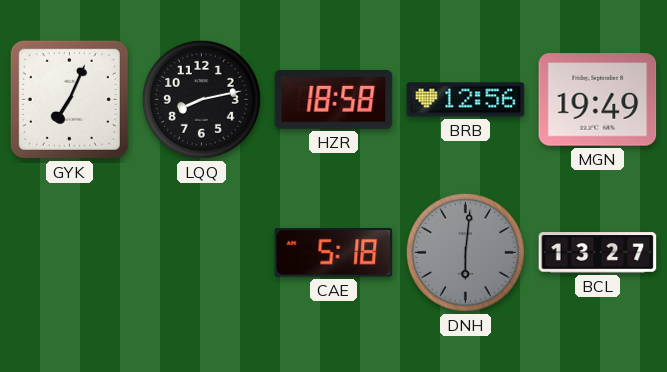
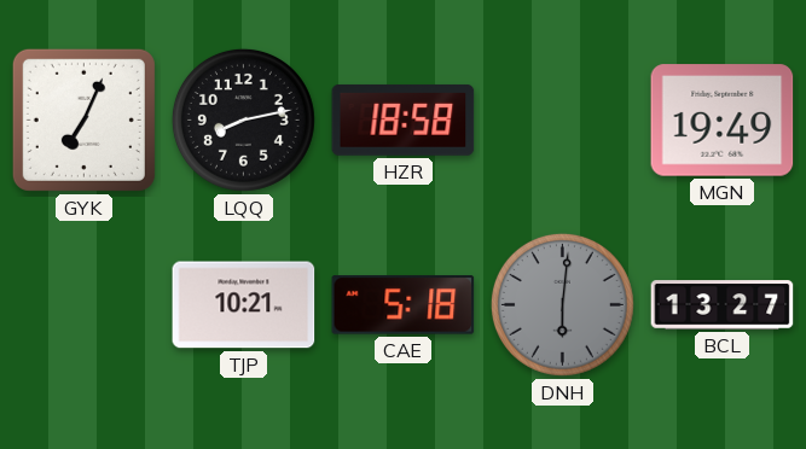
BRB: 12:56 -> none
TJP: none -> 10:21
